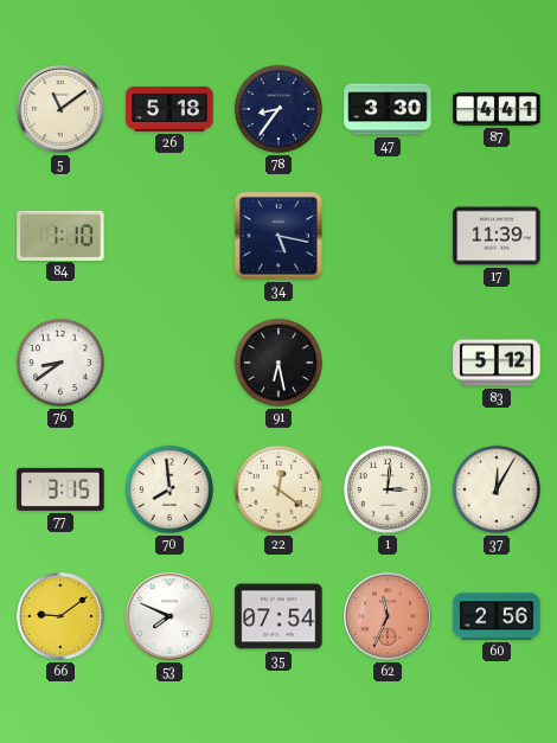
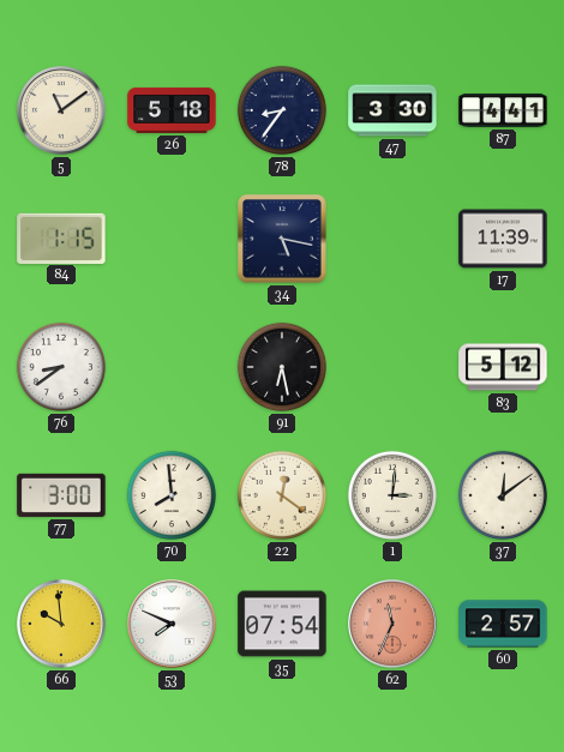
84: 1:10 -> 1:15
77: 3:15 -> 3:00
37: 12:05 -> 12:09
66: 9:09 -> 9:59
60: 2:56 -> 2:57
